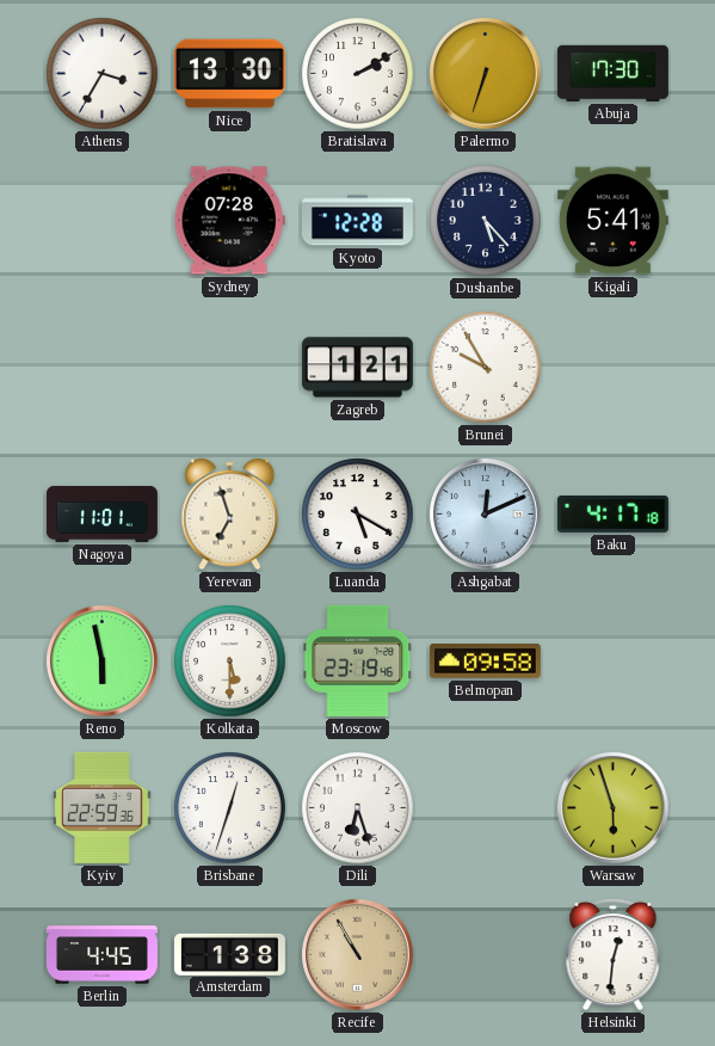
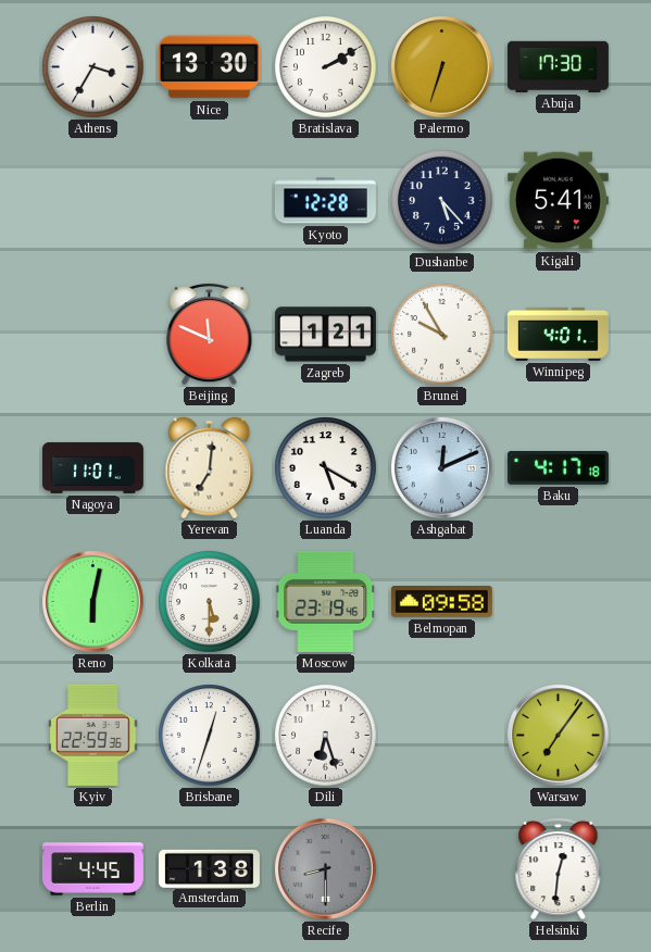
Sydney: 07:28 -> none
Beijing: none -> 11:49
Winnipeg: none -> 4:01
Yerevan: 6:57 -> 7:01
Reno: 5:58 -> 6:02
Warsaw: 5:57 -> 7:06
Recife: 10:55 -> 8:30
Recife dial: champagne -> grey
